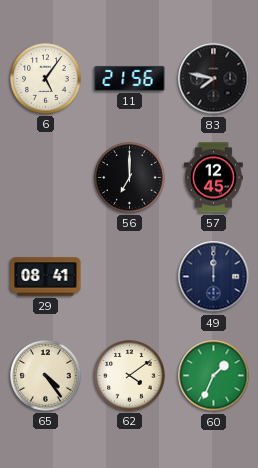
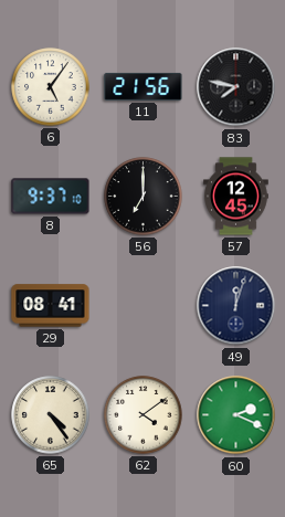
8: none -> 9:37
49: 12:00 -> 12:03
60: 1:34 -> 2:19
